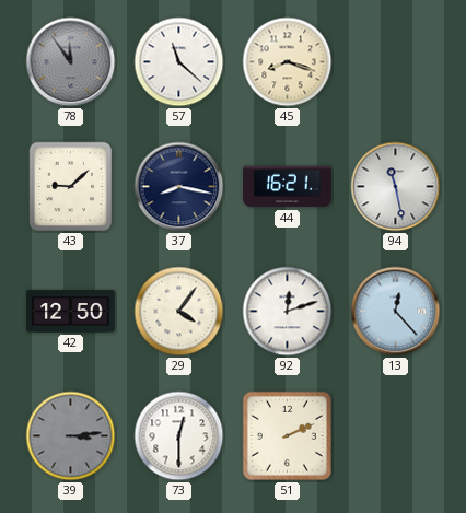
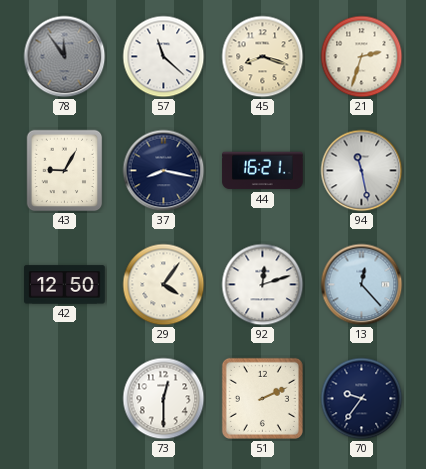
21: none -> 2:33
43: 9:08 -> 9:05
39: 3:14 -> none
70: none -> 9:36
